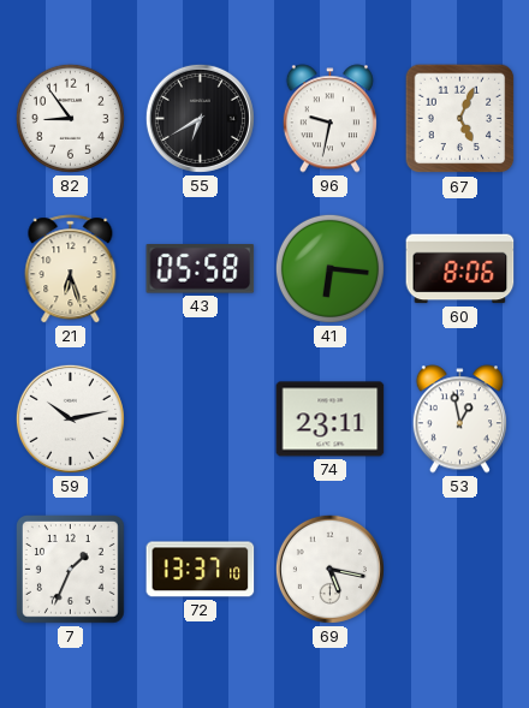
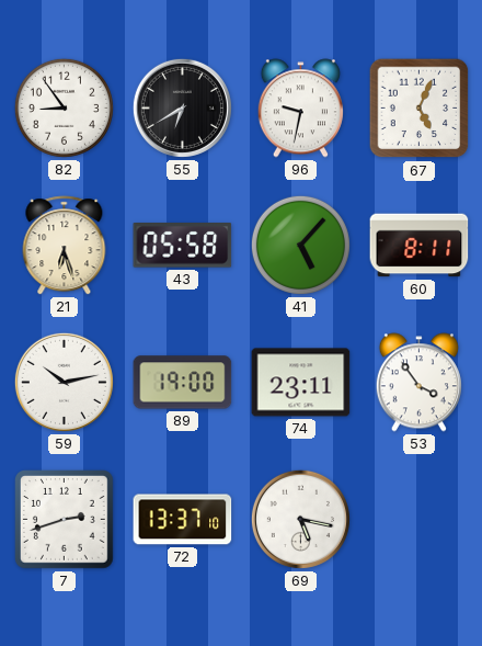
41: 6:16 -> 5:07
60: 8:06 -> 8:11
89: none -> 19:00
53: 12:58 -> 3:54
7: 1:34 -> 2:42
